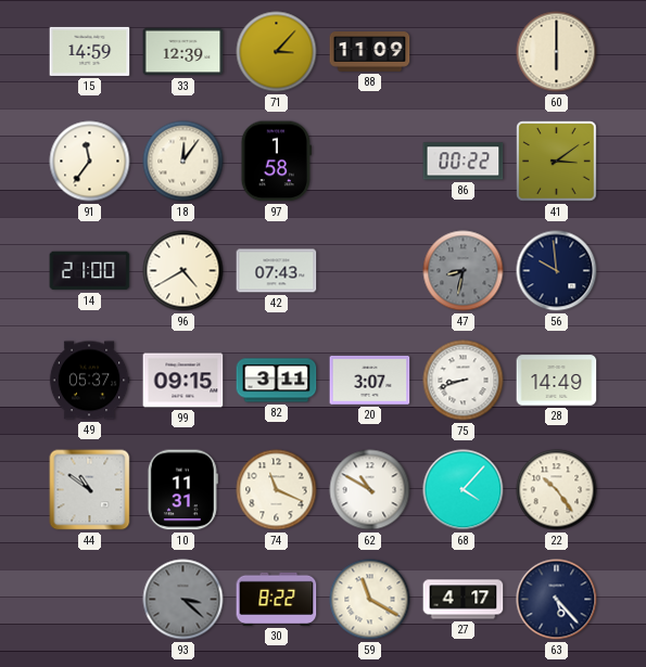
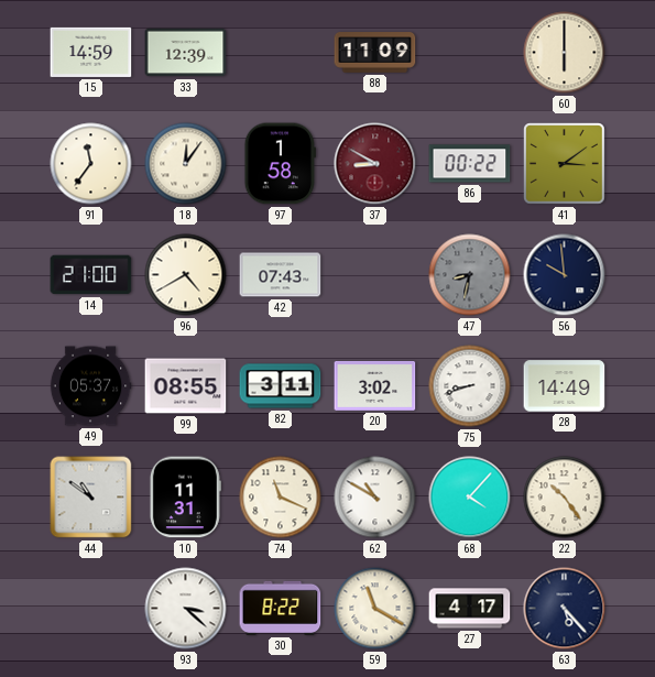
71: 3:07 -> none
37: none -> 8:50
99: 09:15 -> 08:55
20: 3:07 -> 3:02
93 dial: grey -> white
